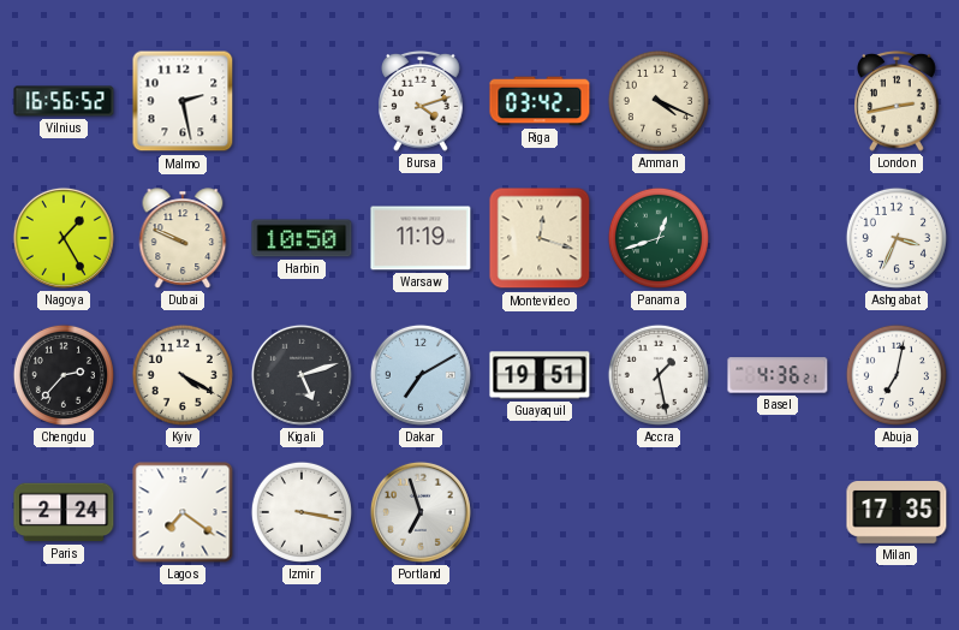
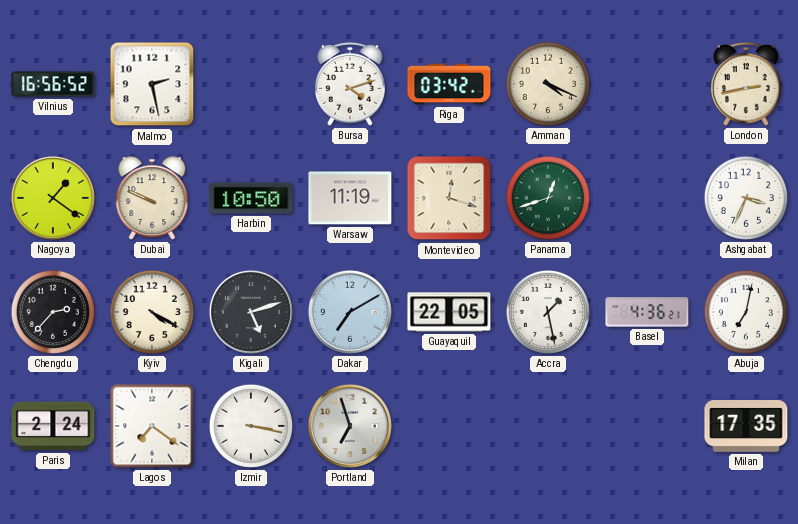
Nagoya: 1:25 -> 1:21
Guayaquil: 19:51 -> 22:05
